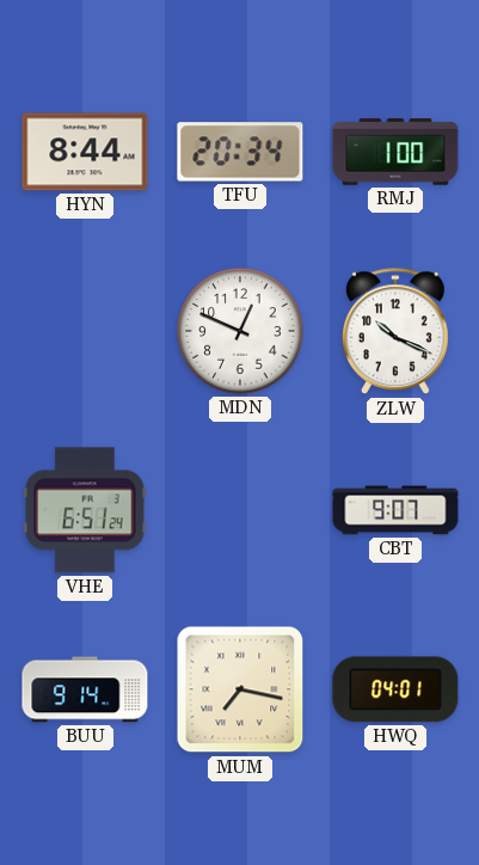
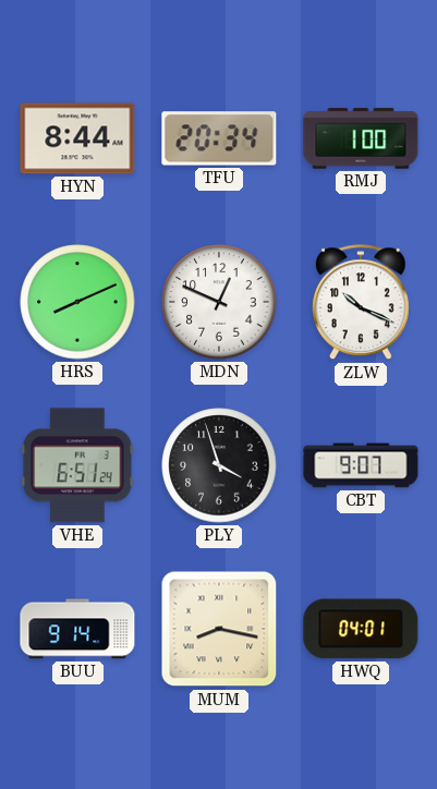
HRS: none -> 8:11
PLY: none -> 3:57
MUM: 7:17 -> 8:17
